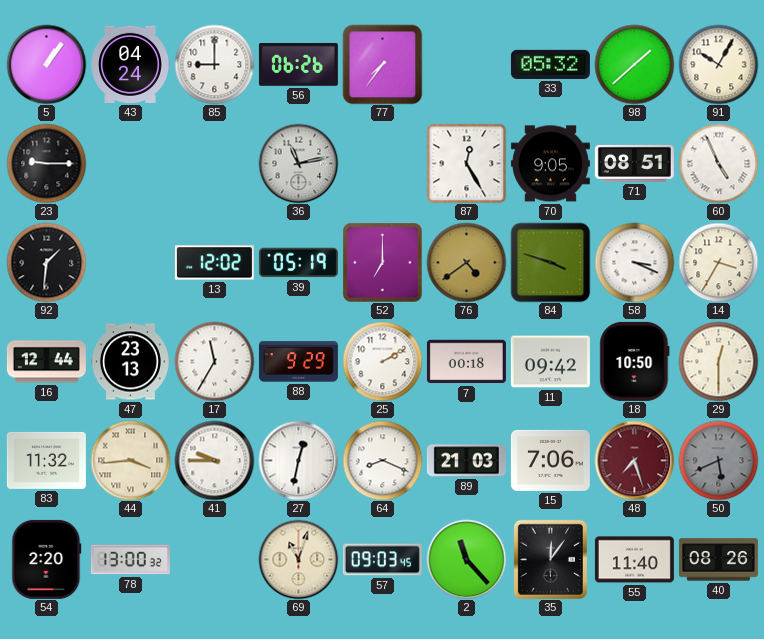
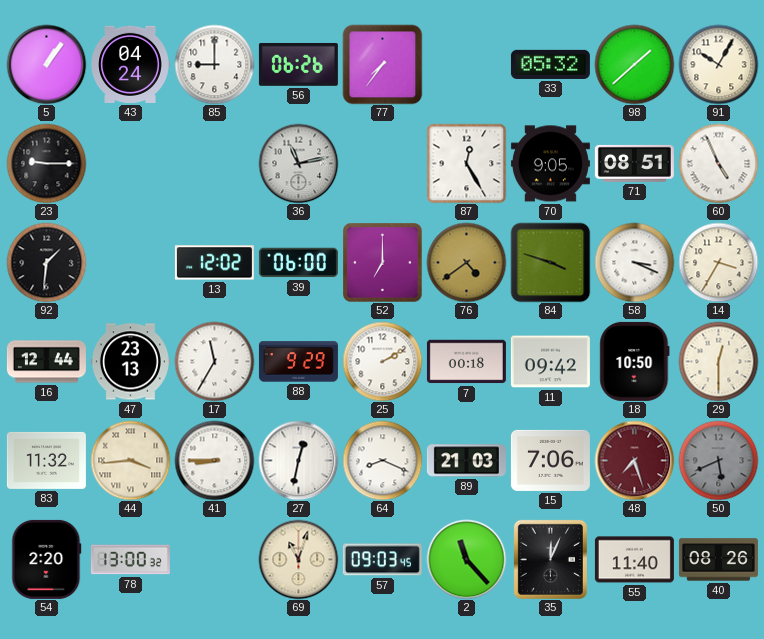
39: 05:19 -> 06:00
41: 9:45 -> 8:45
35: 12:06 -> 12:04
